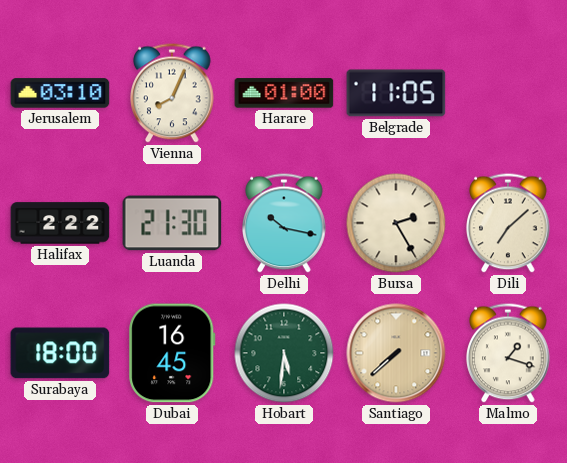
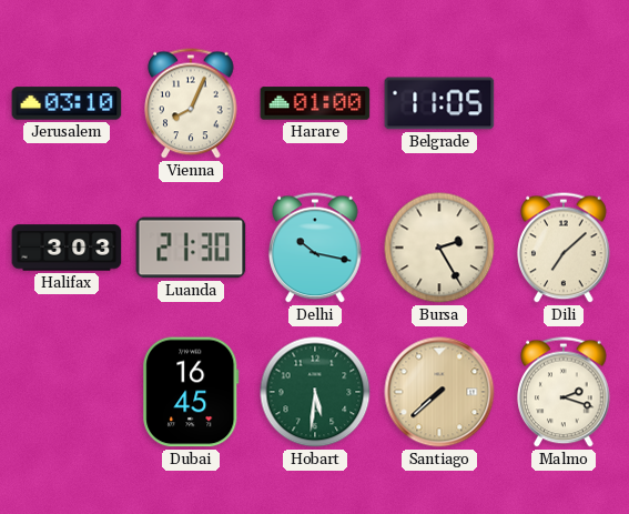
Halifax: 2:22 -> 3:03
Surabaya: 18:00 -> none
Malmo: 1:18 -> 2:18
